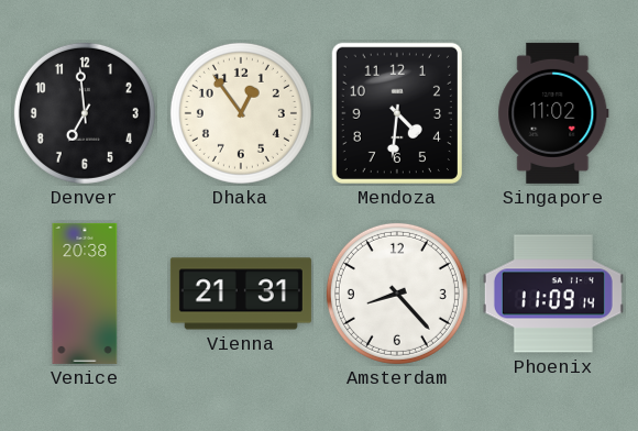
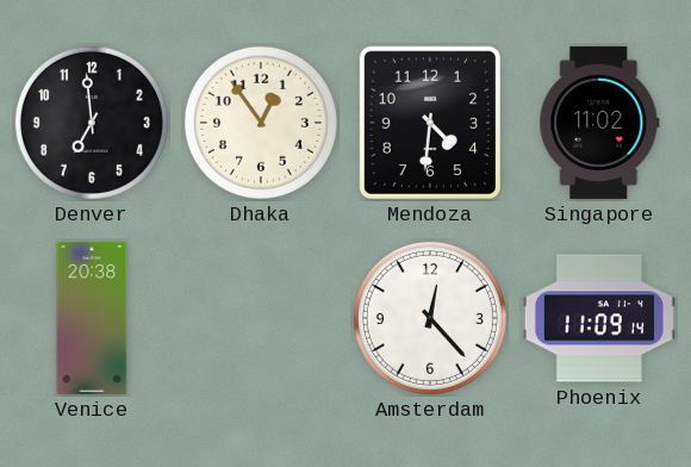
Vienna: 21:31 -> none
Amsterdam: 8:23 -> 12:23
